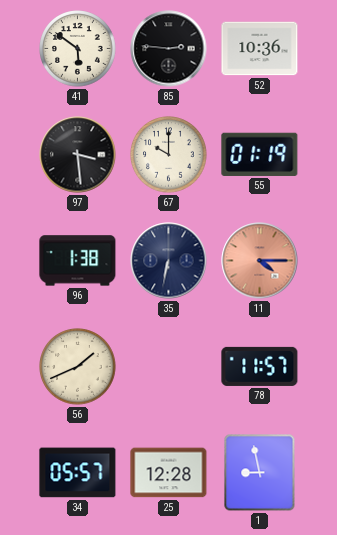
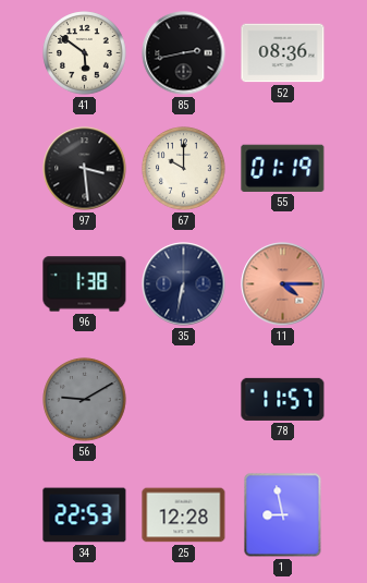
85: 2:46 -> 2:43
52: 10:36 -> 08:36
56: 1:41 -> 9:10
56 dial: cream -> grey
34: 05:57 -> 22:53
